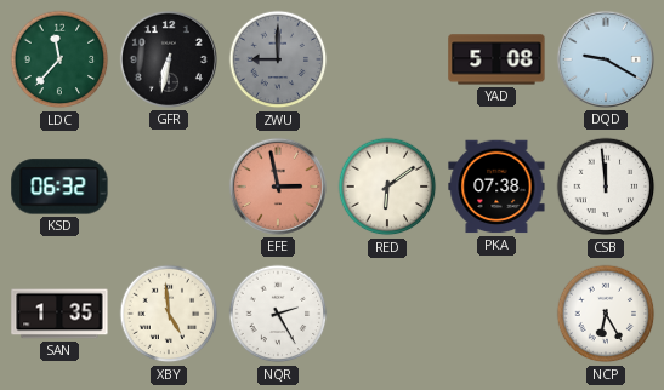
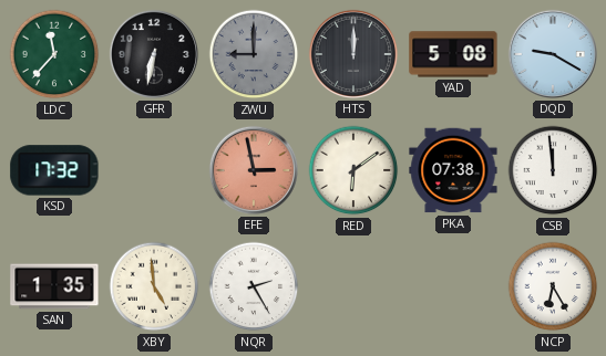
HTS: none -> 12:00
KSD: 06:32 -> 17:32
